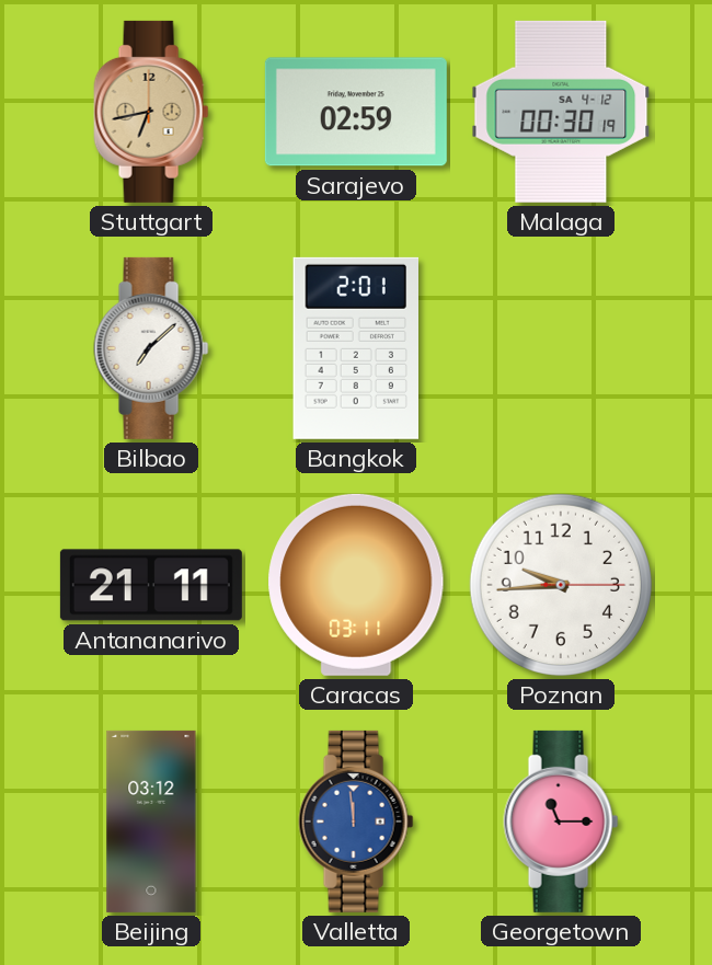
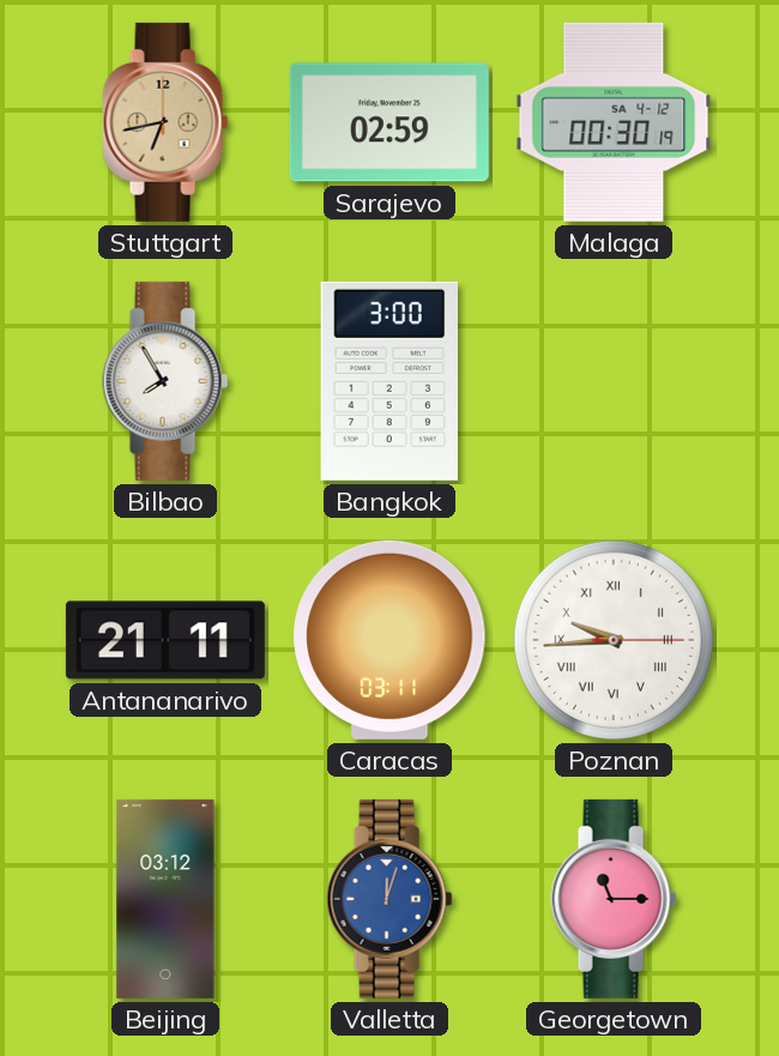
Bilbao: 7:08 -> 7:55
Bangkok: 2:01 -> 3:00
Poznan numerals: Arabic -> Roman
Valletta: 11:59 -> 12:03
